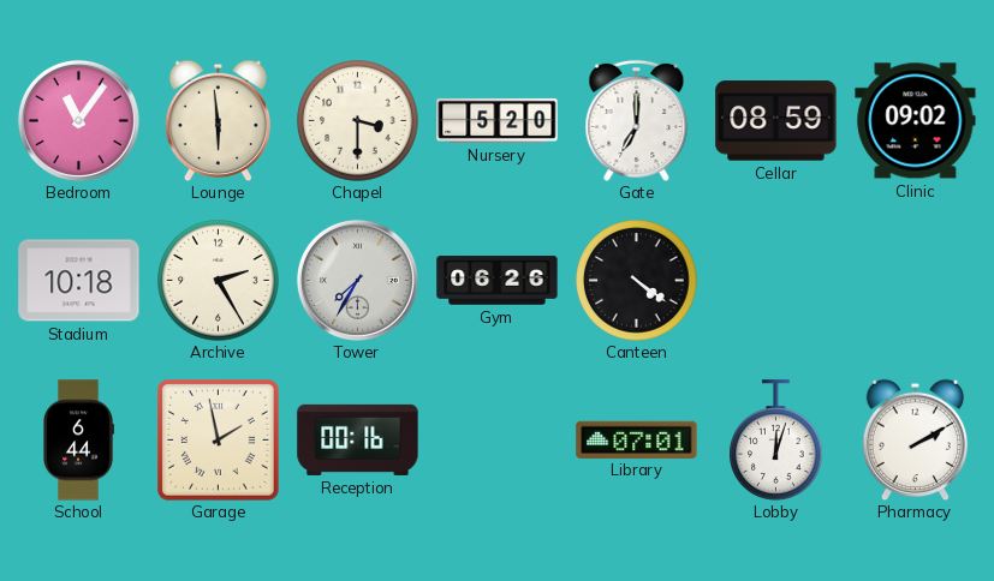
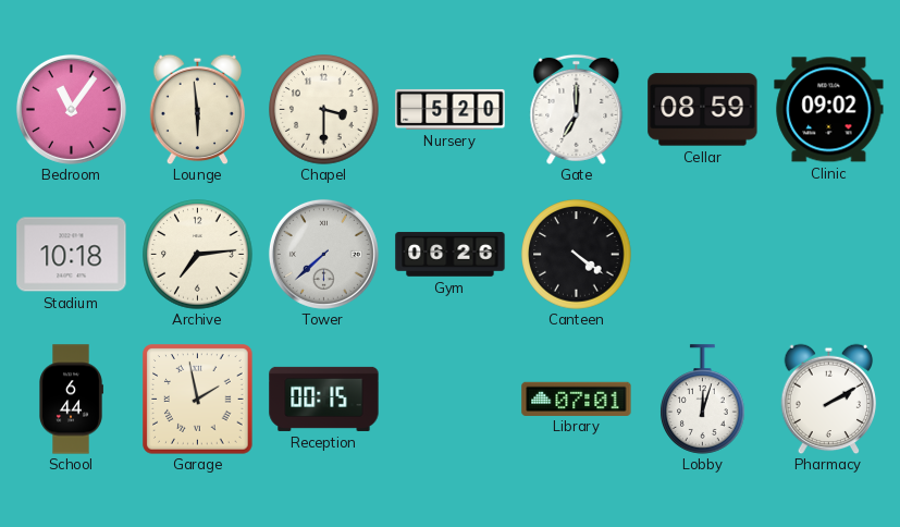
Archive: 2:25 -> 7:14
Tower: 7:35 -> 7:38
Reception: 00:16 -> 00:15
